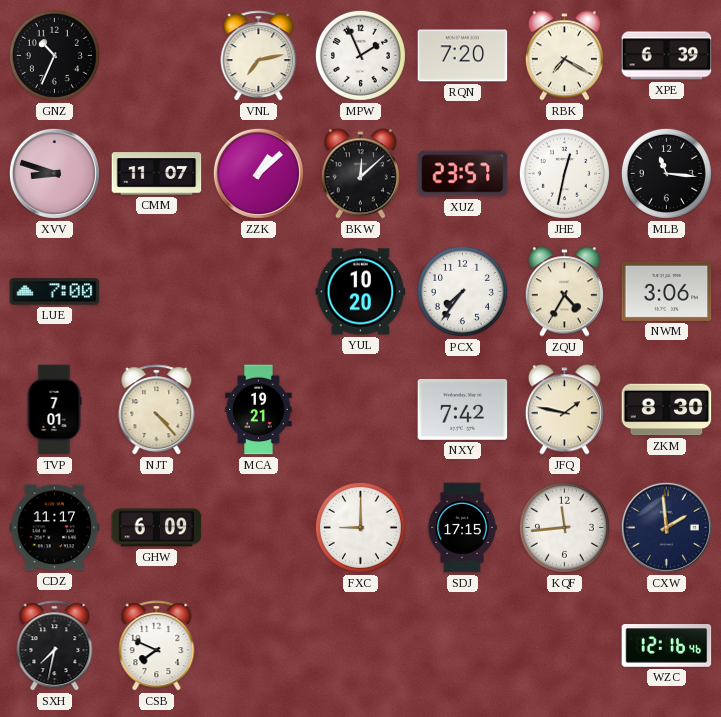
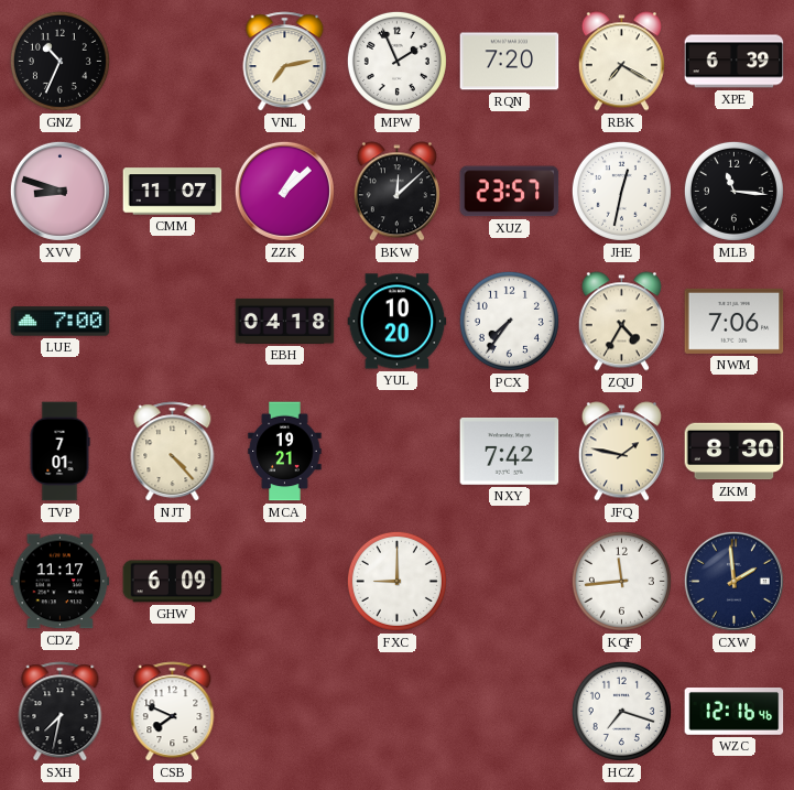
EBH: none -> 04:18
NWM: 3:06 -> 7:06
SDJ: 17:15 -> none
HCZ: none -> 7:18
